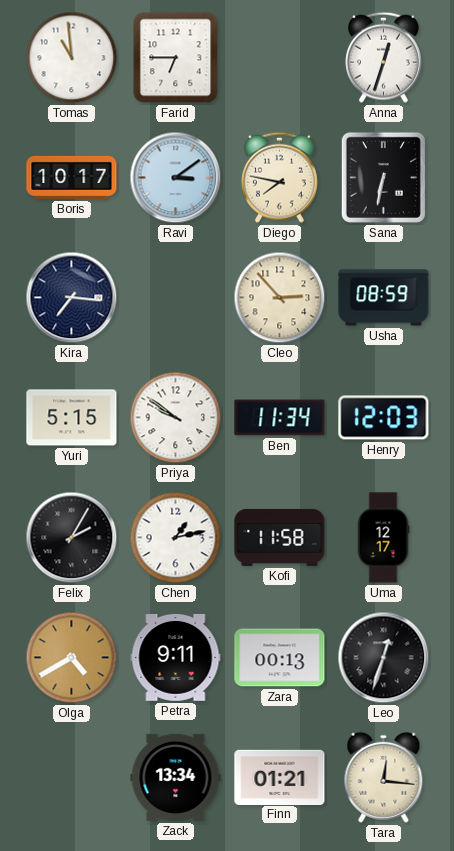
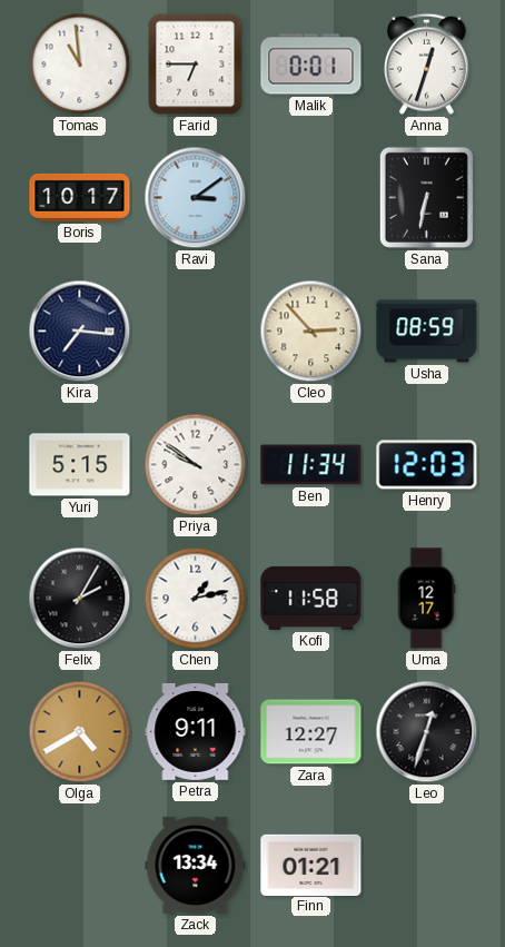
Malik: none -> 0:01
Diego: 7:47 -> none
Zara: 00:13 -> 12:27
Tara: 12:16 -> none
